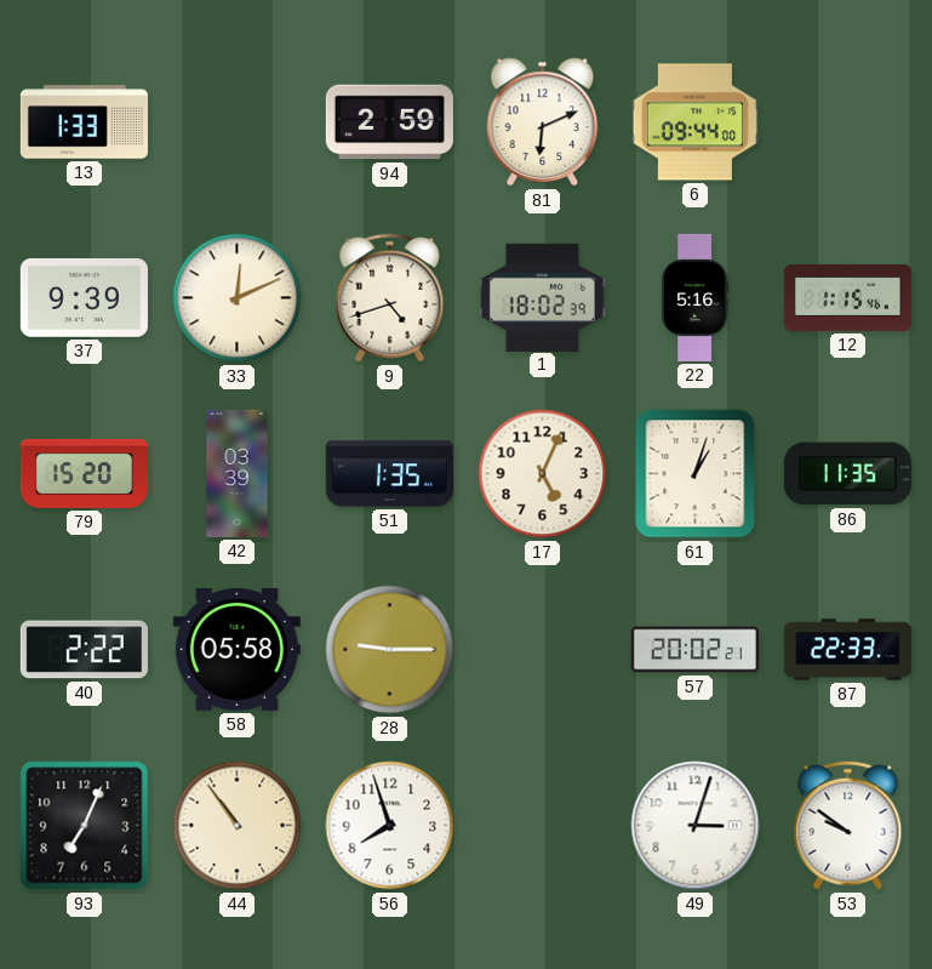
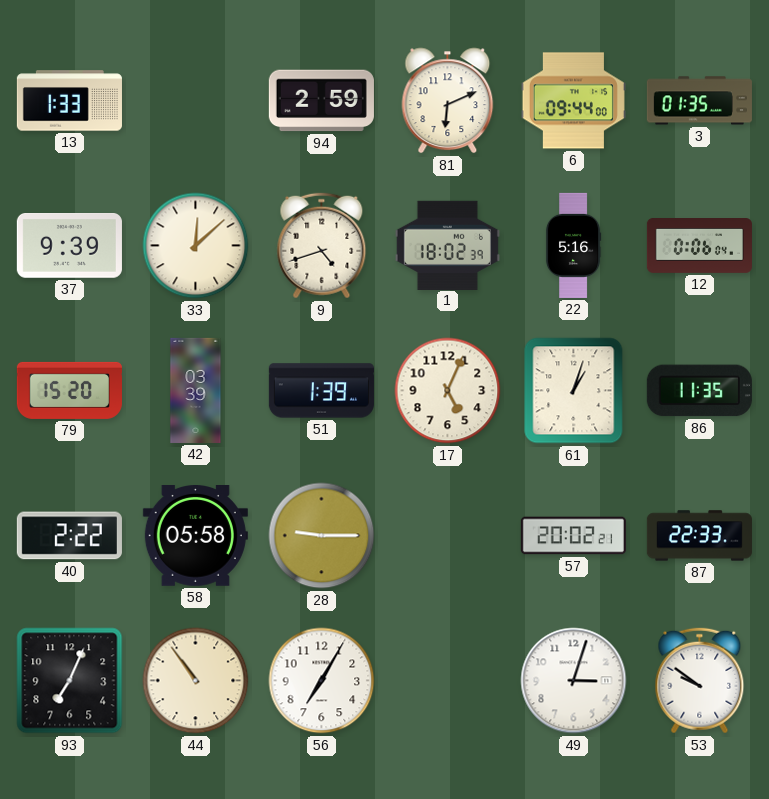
3: none -> 01:35
33: 12:11 -> 12:08
12: 1:15 -> 0:06
51: 1:35 -> 1:39
56: 7:57 -> 7:05
